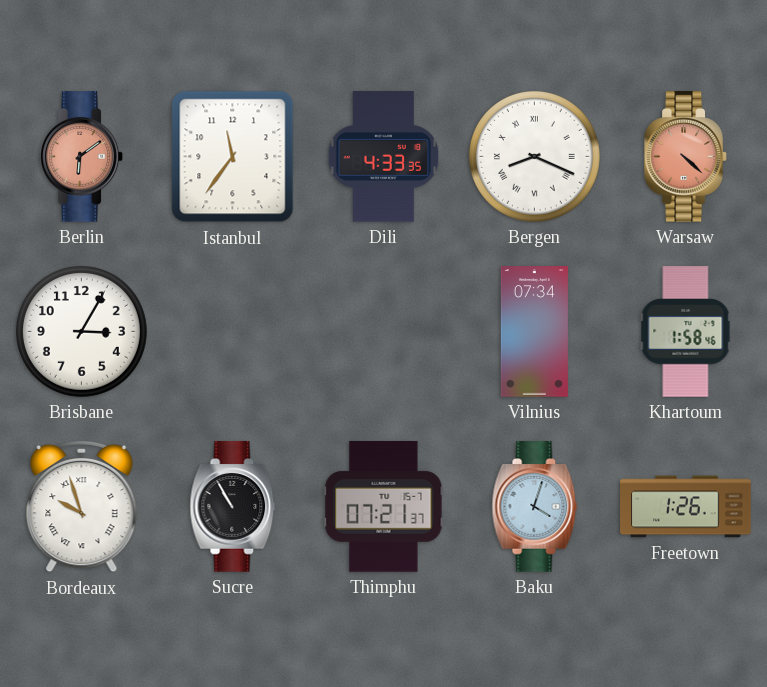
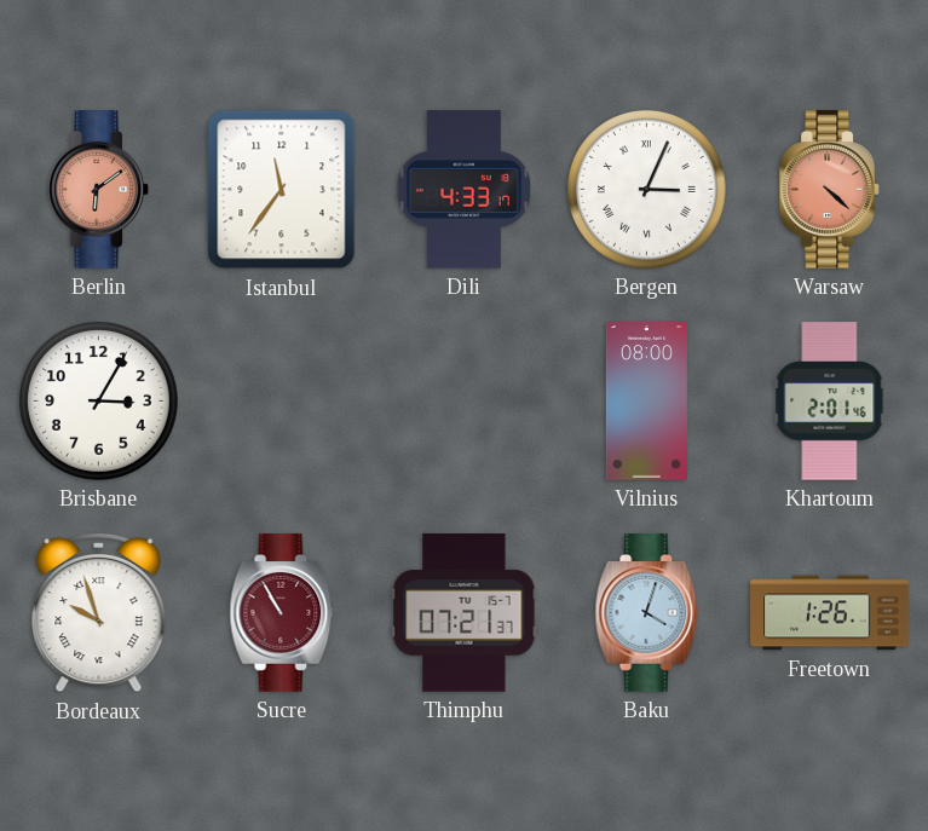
Dili: 4:33:35 -> 4:33:17
Bergen: 8:19 -> 3:04
Vilnius: 07:34 -> 08:00
Khartoum: 1:58 -> 2:01
Sucre dial: black -> burgundy
